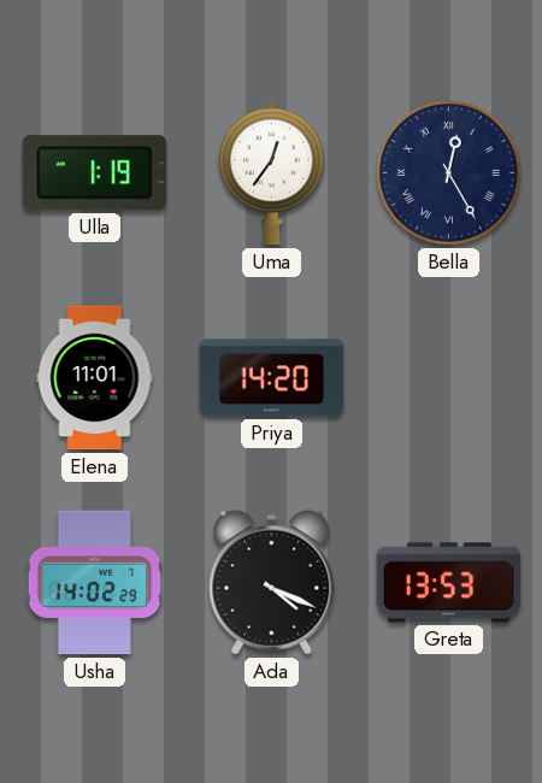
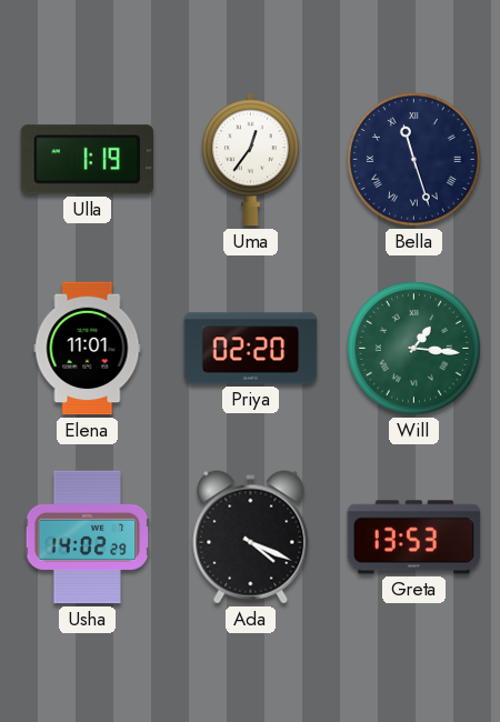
Bella: 12:25 -> 11:27
Priya: 14:20 -> 02:20
Will: none -> 1:16
